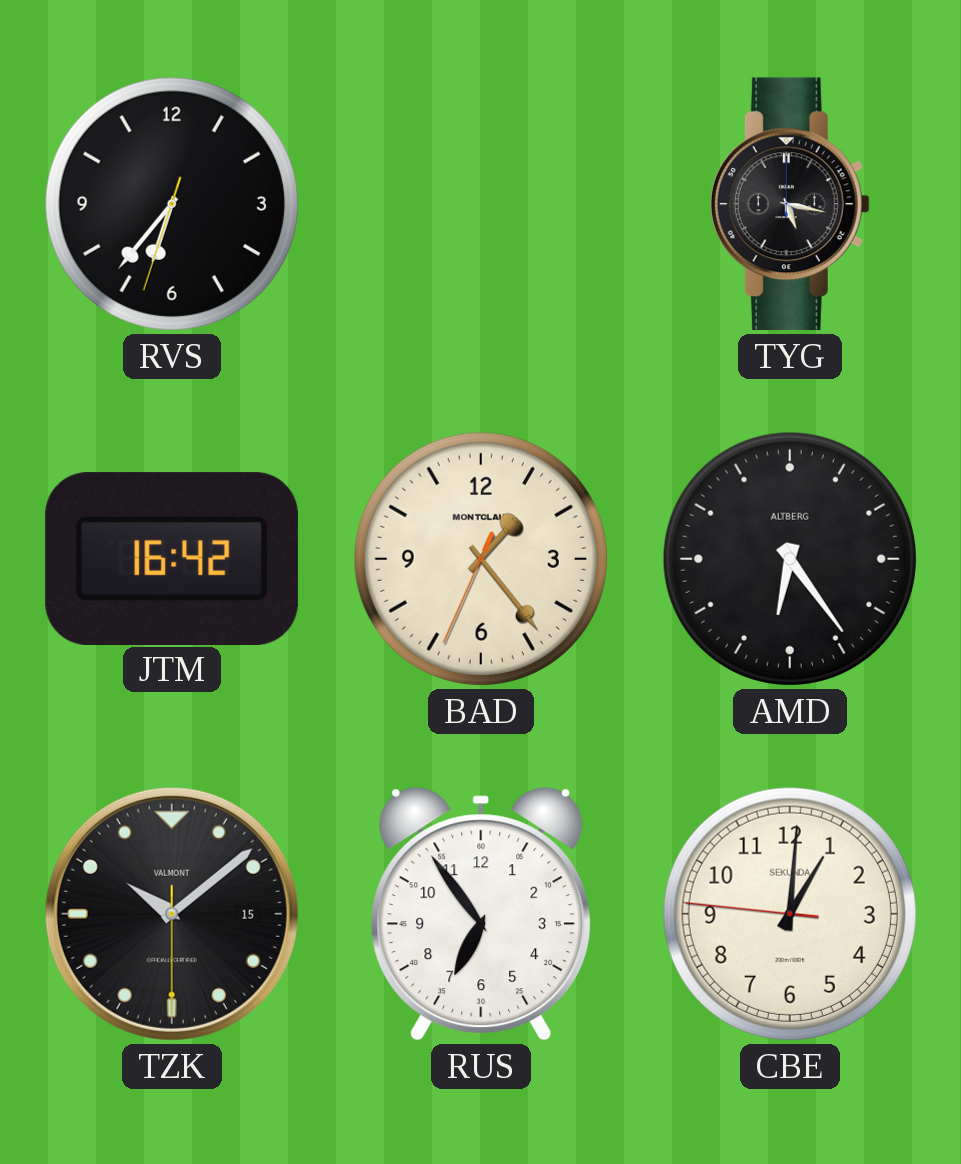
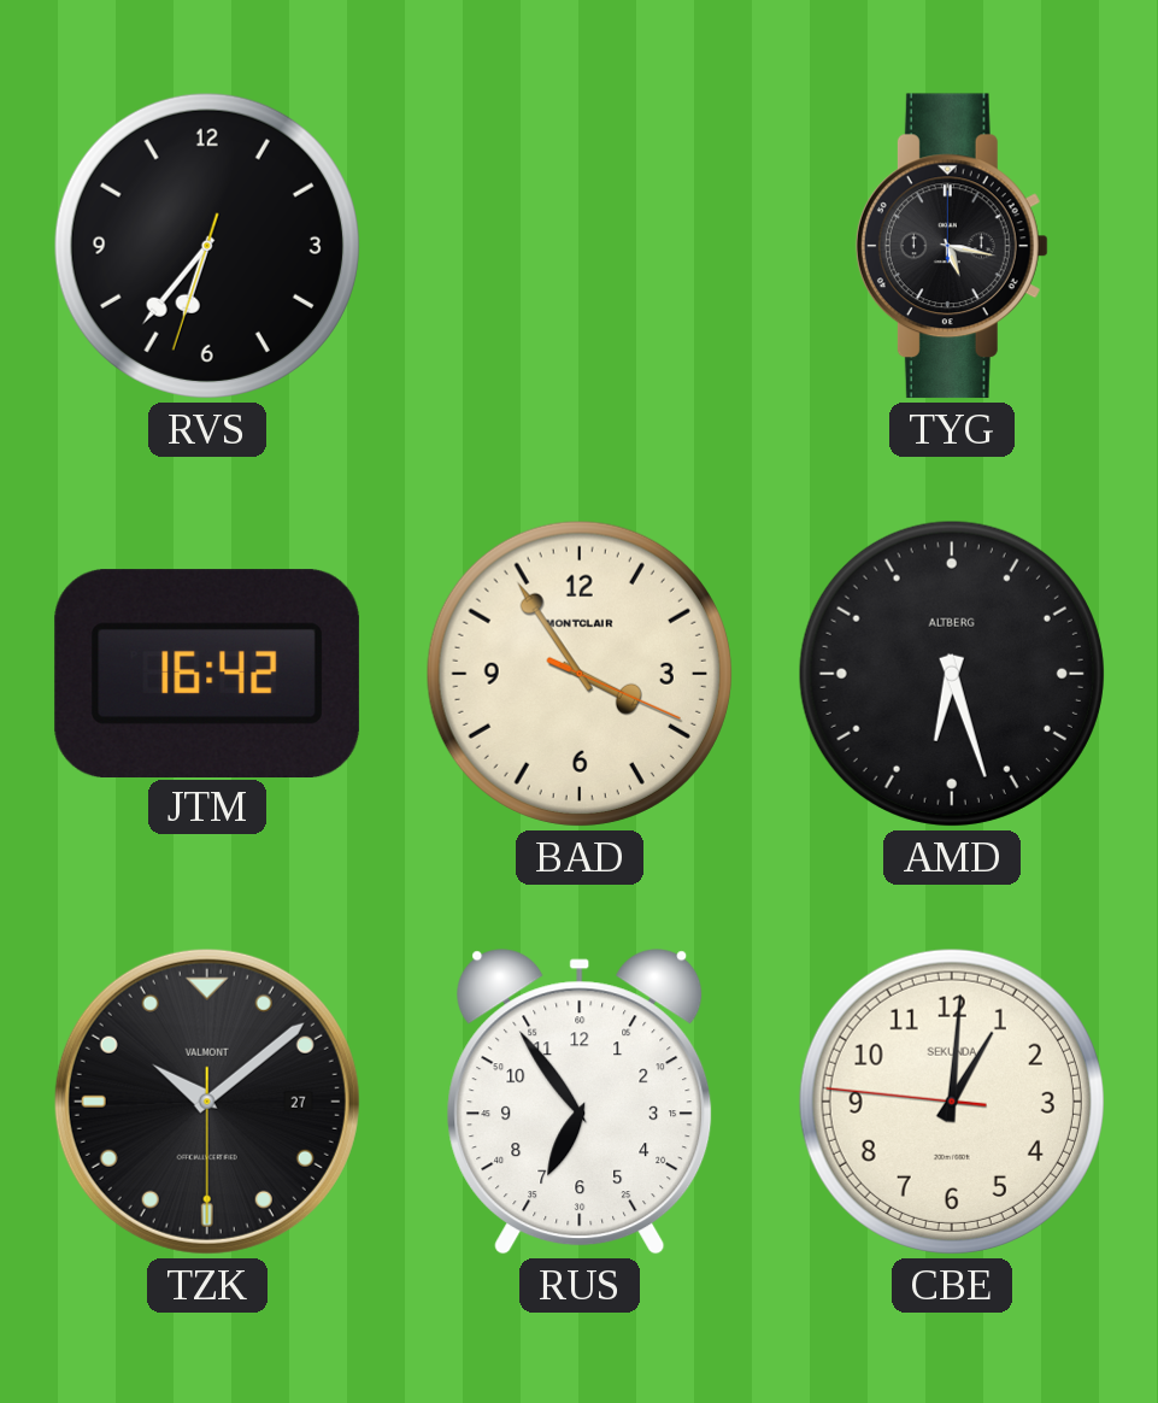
BAD: 1:23 -> 3:54
AMD: 6:24 -> 6:27
TZK date: 15 -> 27
